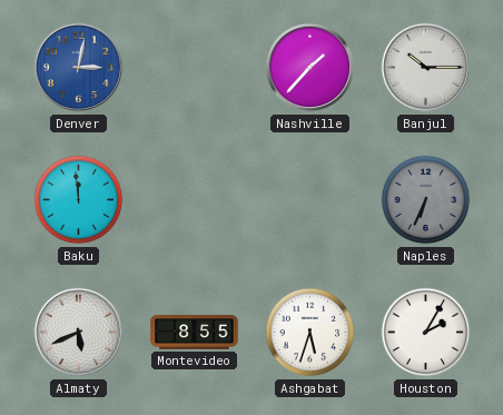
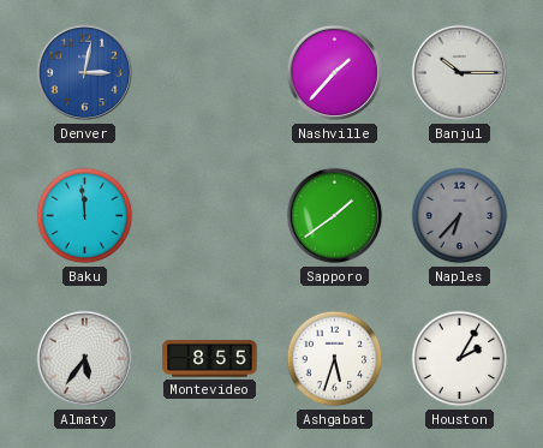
Sapporo: none -> 1:39
Naples: 6:34 -> 6:37
Almaty: 5:41 -> 5:36
